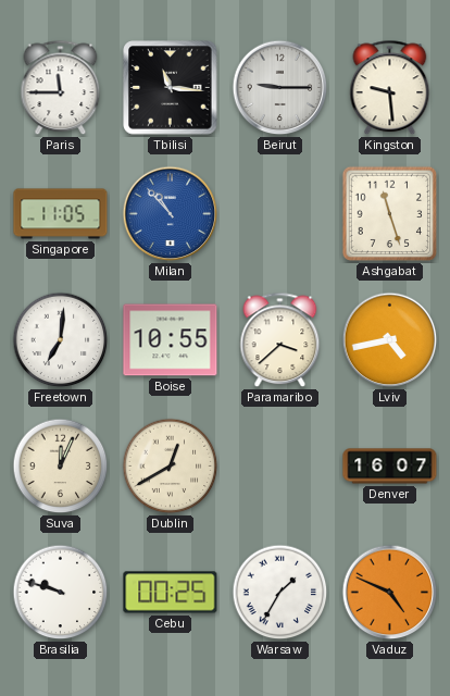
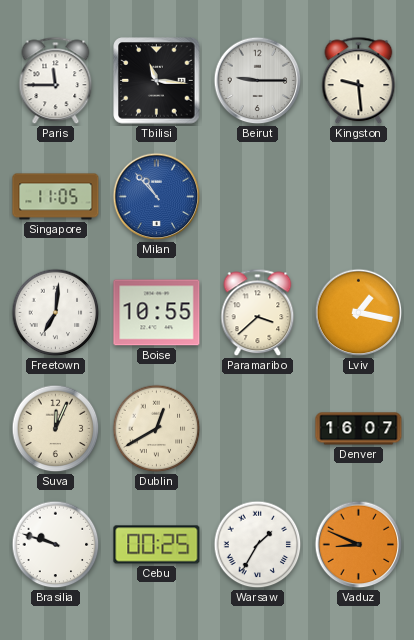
Ashgabat: 11:27 -> none
Lviv: 4:43 -> 1:17
Vaduz: 4:49 -> 8:49
